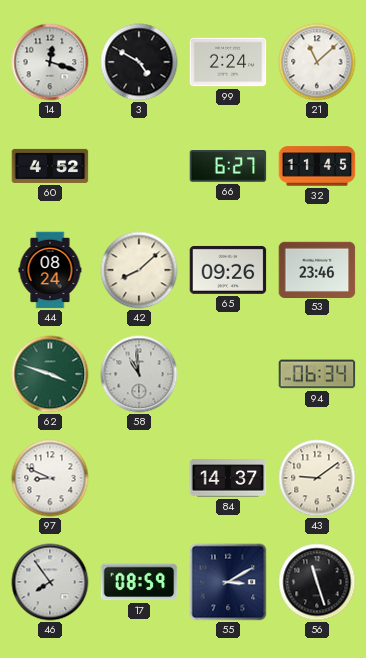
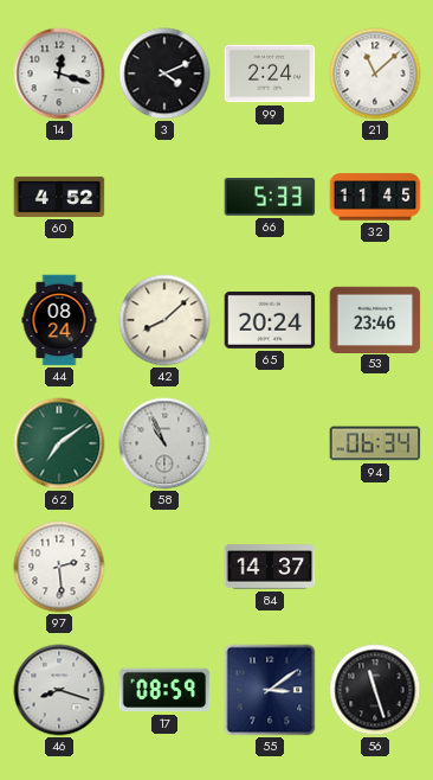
3: 4:50 -> 4:11
66: 6:27 -> 5:33
65: 09:26 -> 20:24
62: 3:48 -> 7:09
58: 10:59 -> 10:56
97: 8:49 -> 2:29
43: 9:09 -> none
46: 7:54 -> 8:18
55: 3:10 -> 3:09
